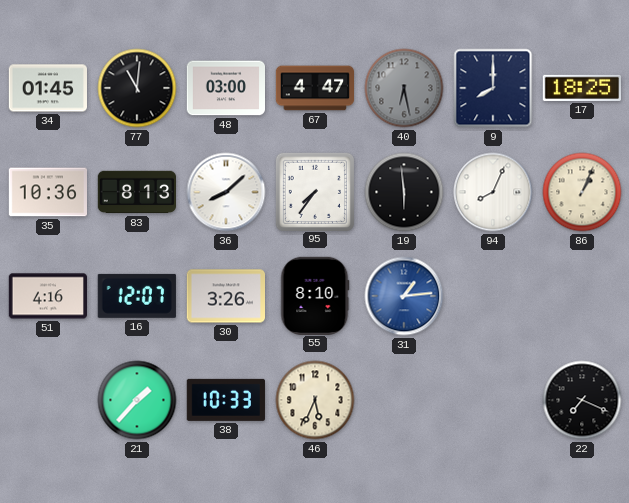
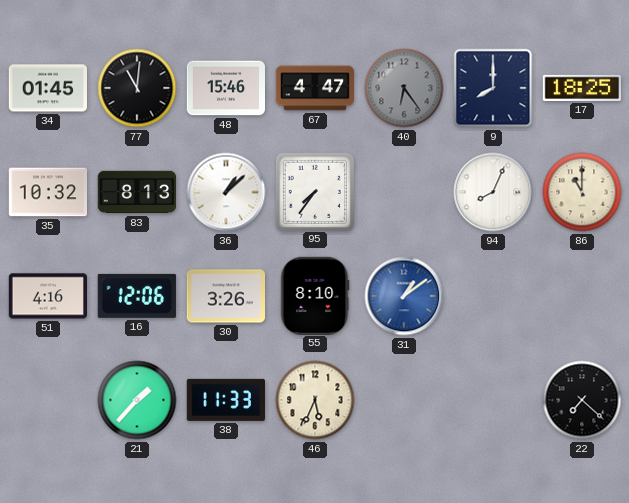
48: 03:00 -> 15:46
40: 6:28 -> 6:24
35: 10:36 -> 10:32
36: 8:08 -> 1:08
19: 5:59 -> none
86: 1:04 -> 11:00
16: 12:07 -> 12:06
31: 1:14 -> 1:09
38: 10:33 -> 11:33
22: 7:19 -> 7:22
